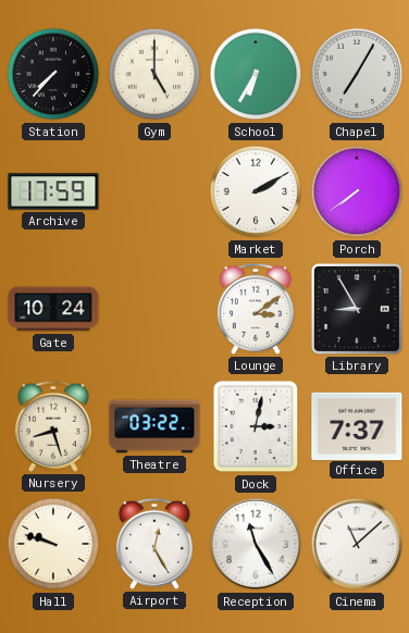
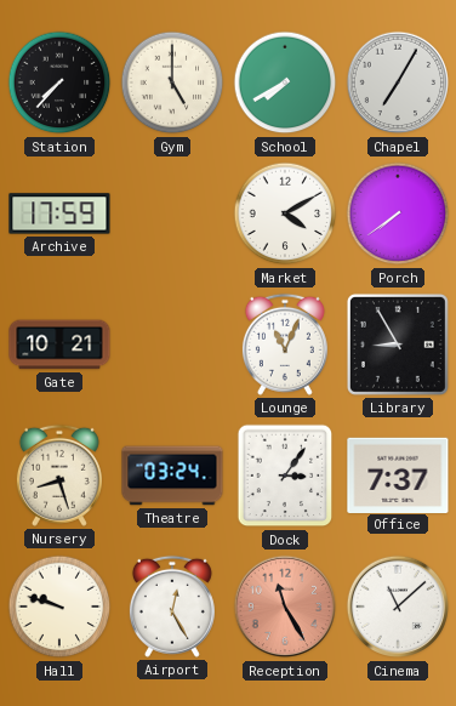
School: 6:35 -> 7:40
Market: 2:10 -> 4:10
Gate: 10:24 -> 10:21
Lounge: 3:09 -> 11:04
Theatre: 03:22 -> 03:24
Dock: 3:02 -> 3:06
Reception dial: white -> salmon
